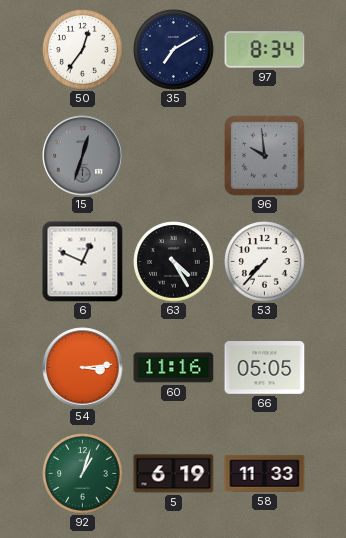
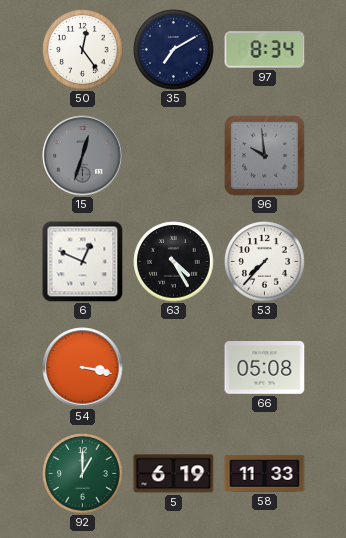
50: 12:36 -> 12:24
54: 3:14 -> 3:17
60: 11:16 -> none
66: 05:05 -> 05:08
92: 1:03 -> 1:00
